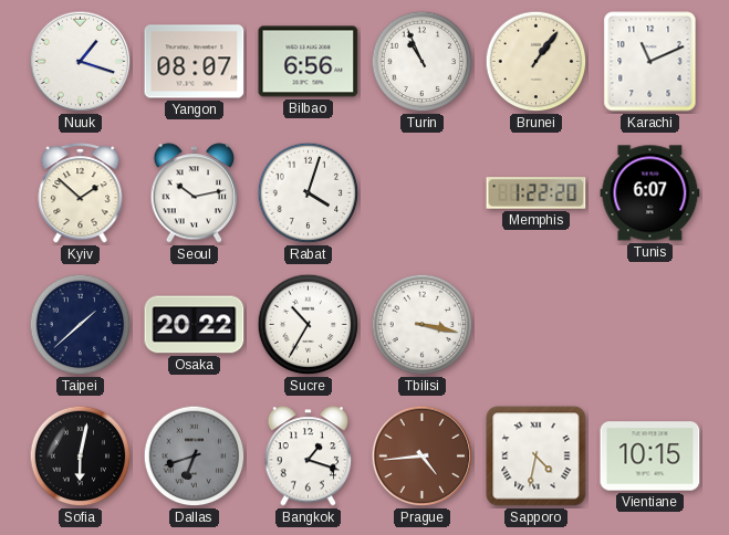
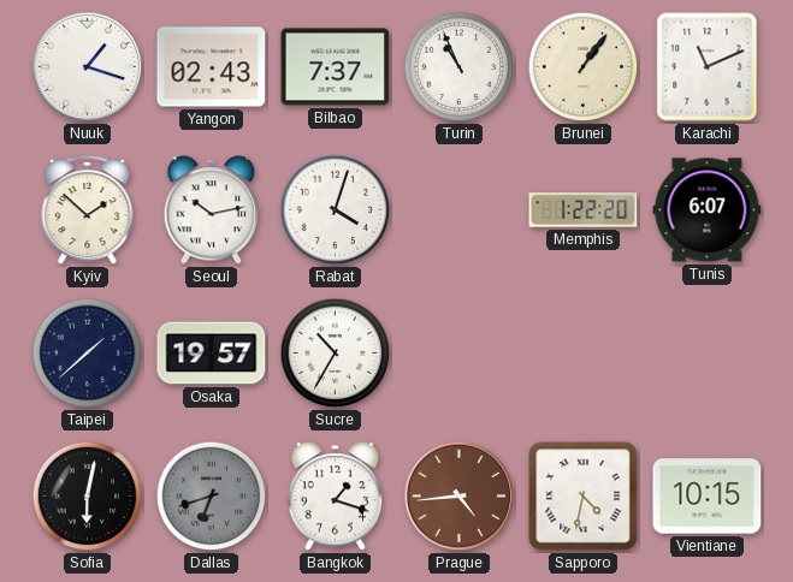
Yangon: 08:07 -> 02:43
Bilbao: 6:56 -> 7:37
Osaka: 20:22 -> 19:57
Tbilisi: 3:17 -> none
